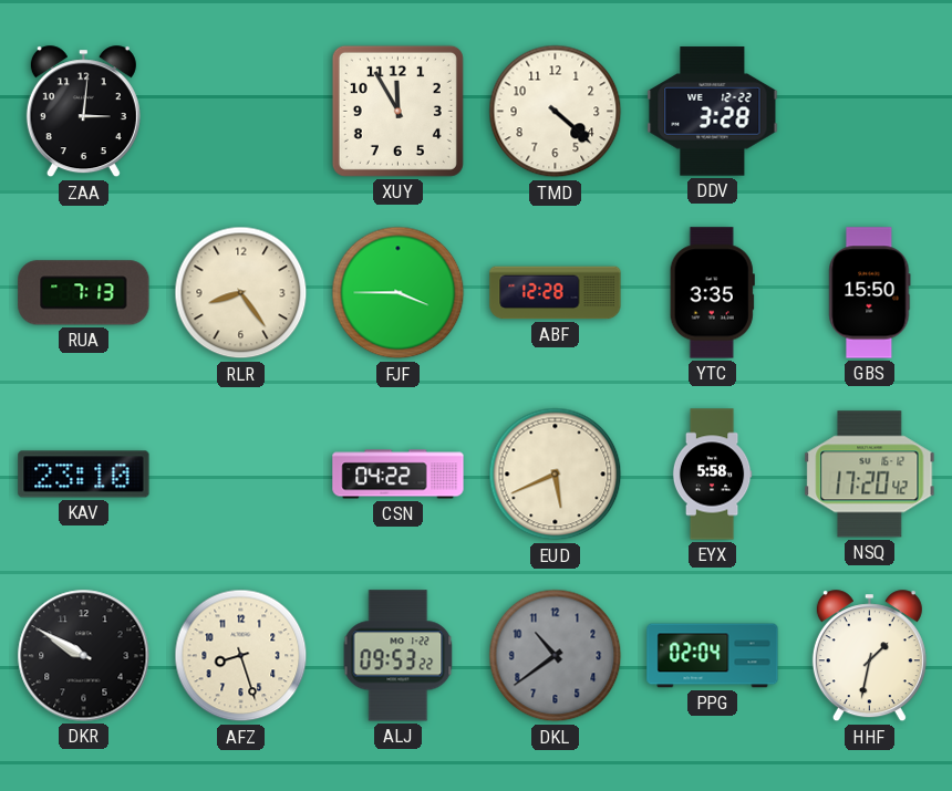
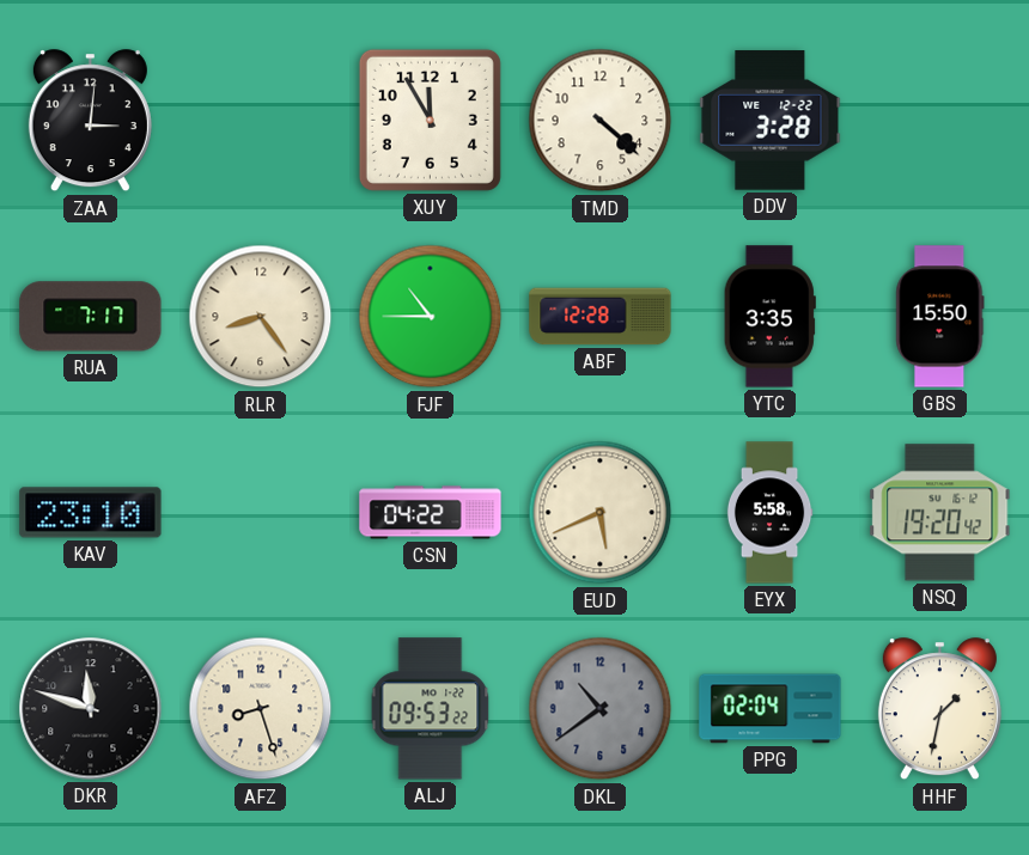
RUA: 7:13 -> 7:17
FJF: 3:45 -> 10:45
NSQ: 17:20 -> 19:20
DKR: 9:50 -> 11:48
